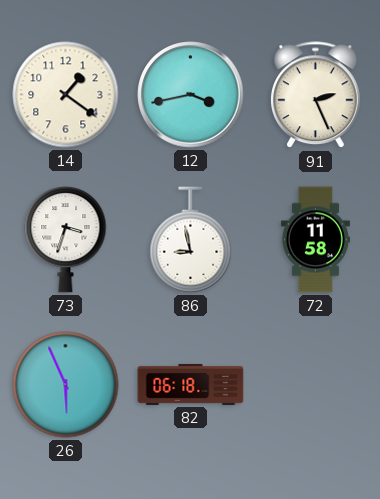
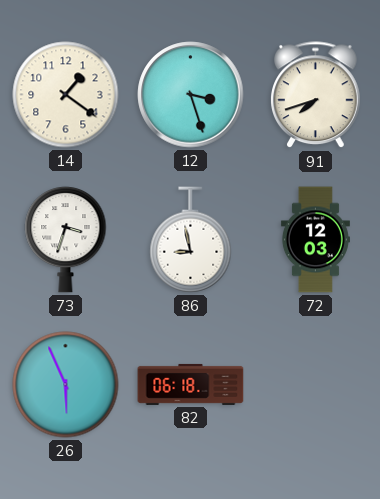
12: 3:43 -> 3:27
91: 2:26 -> 7:42
72: 11:58 -> 12:03
